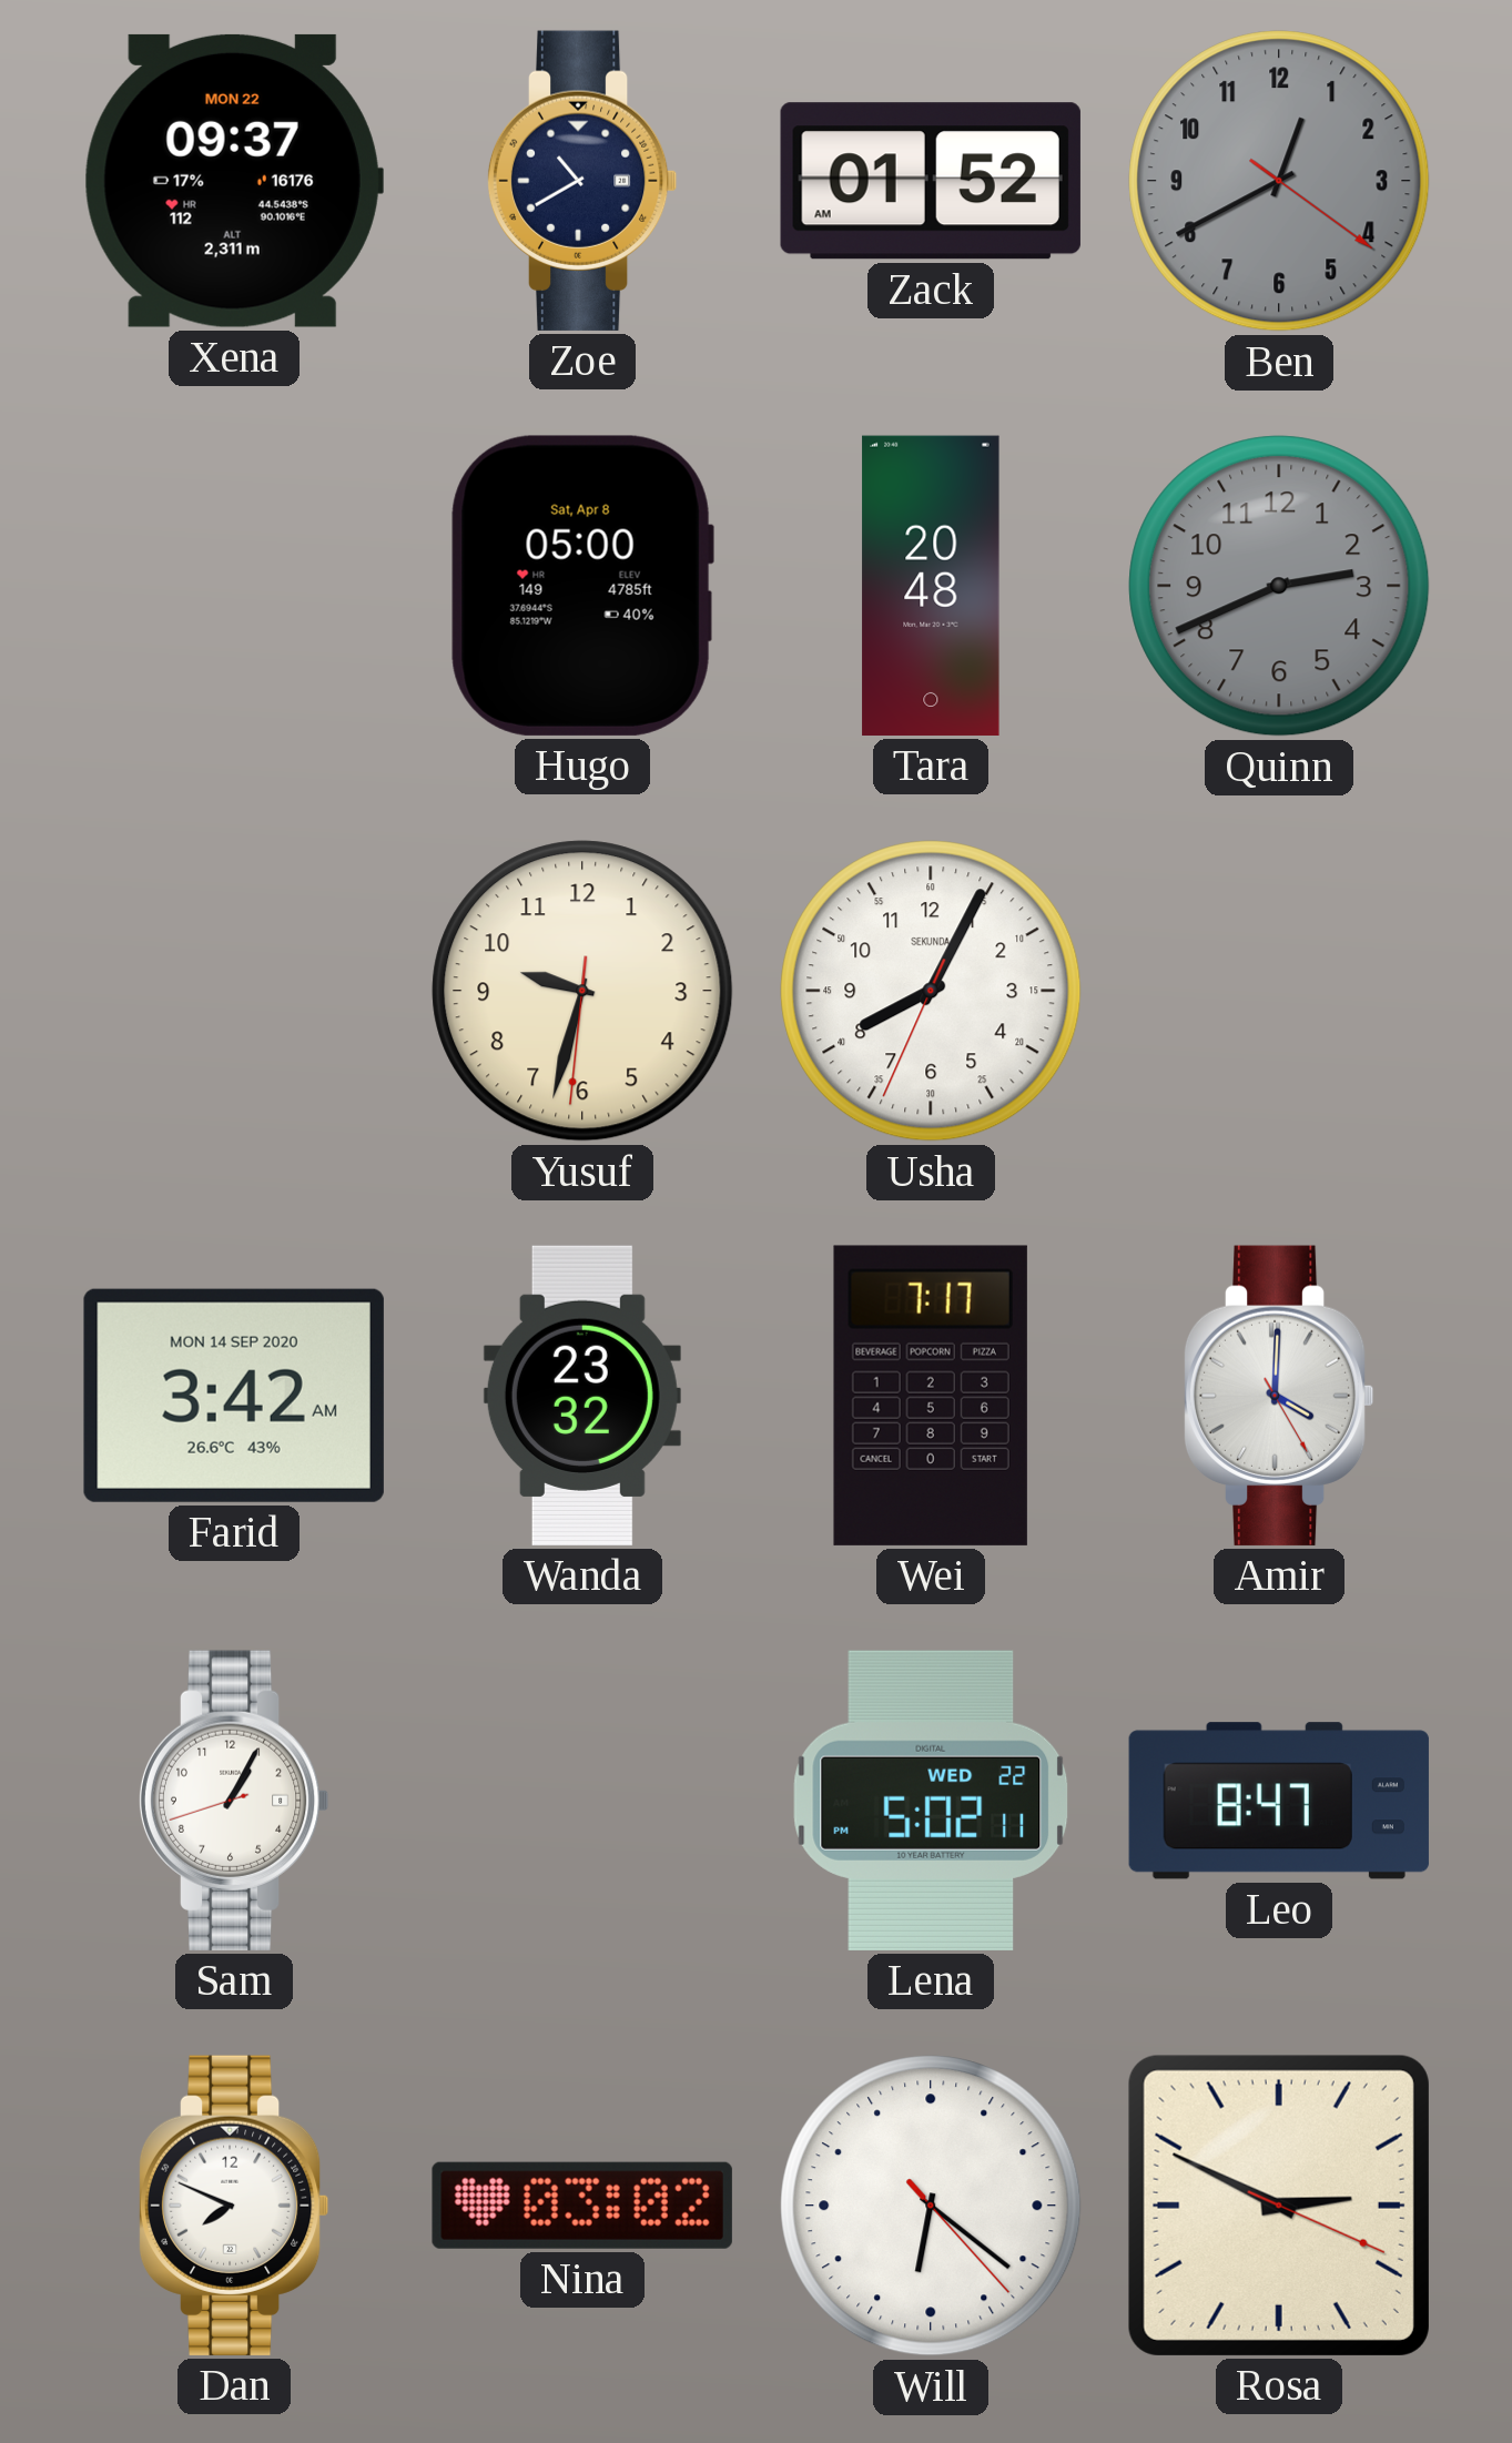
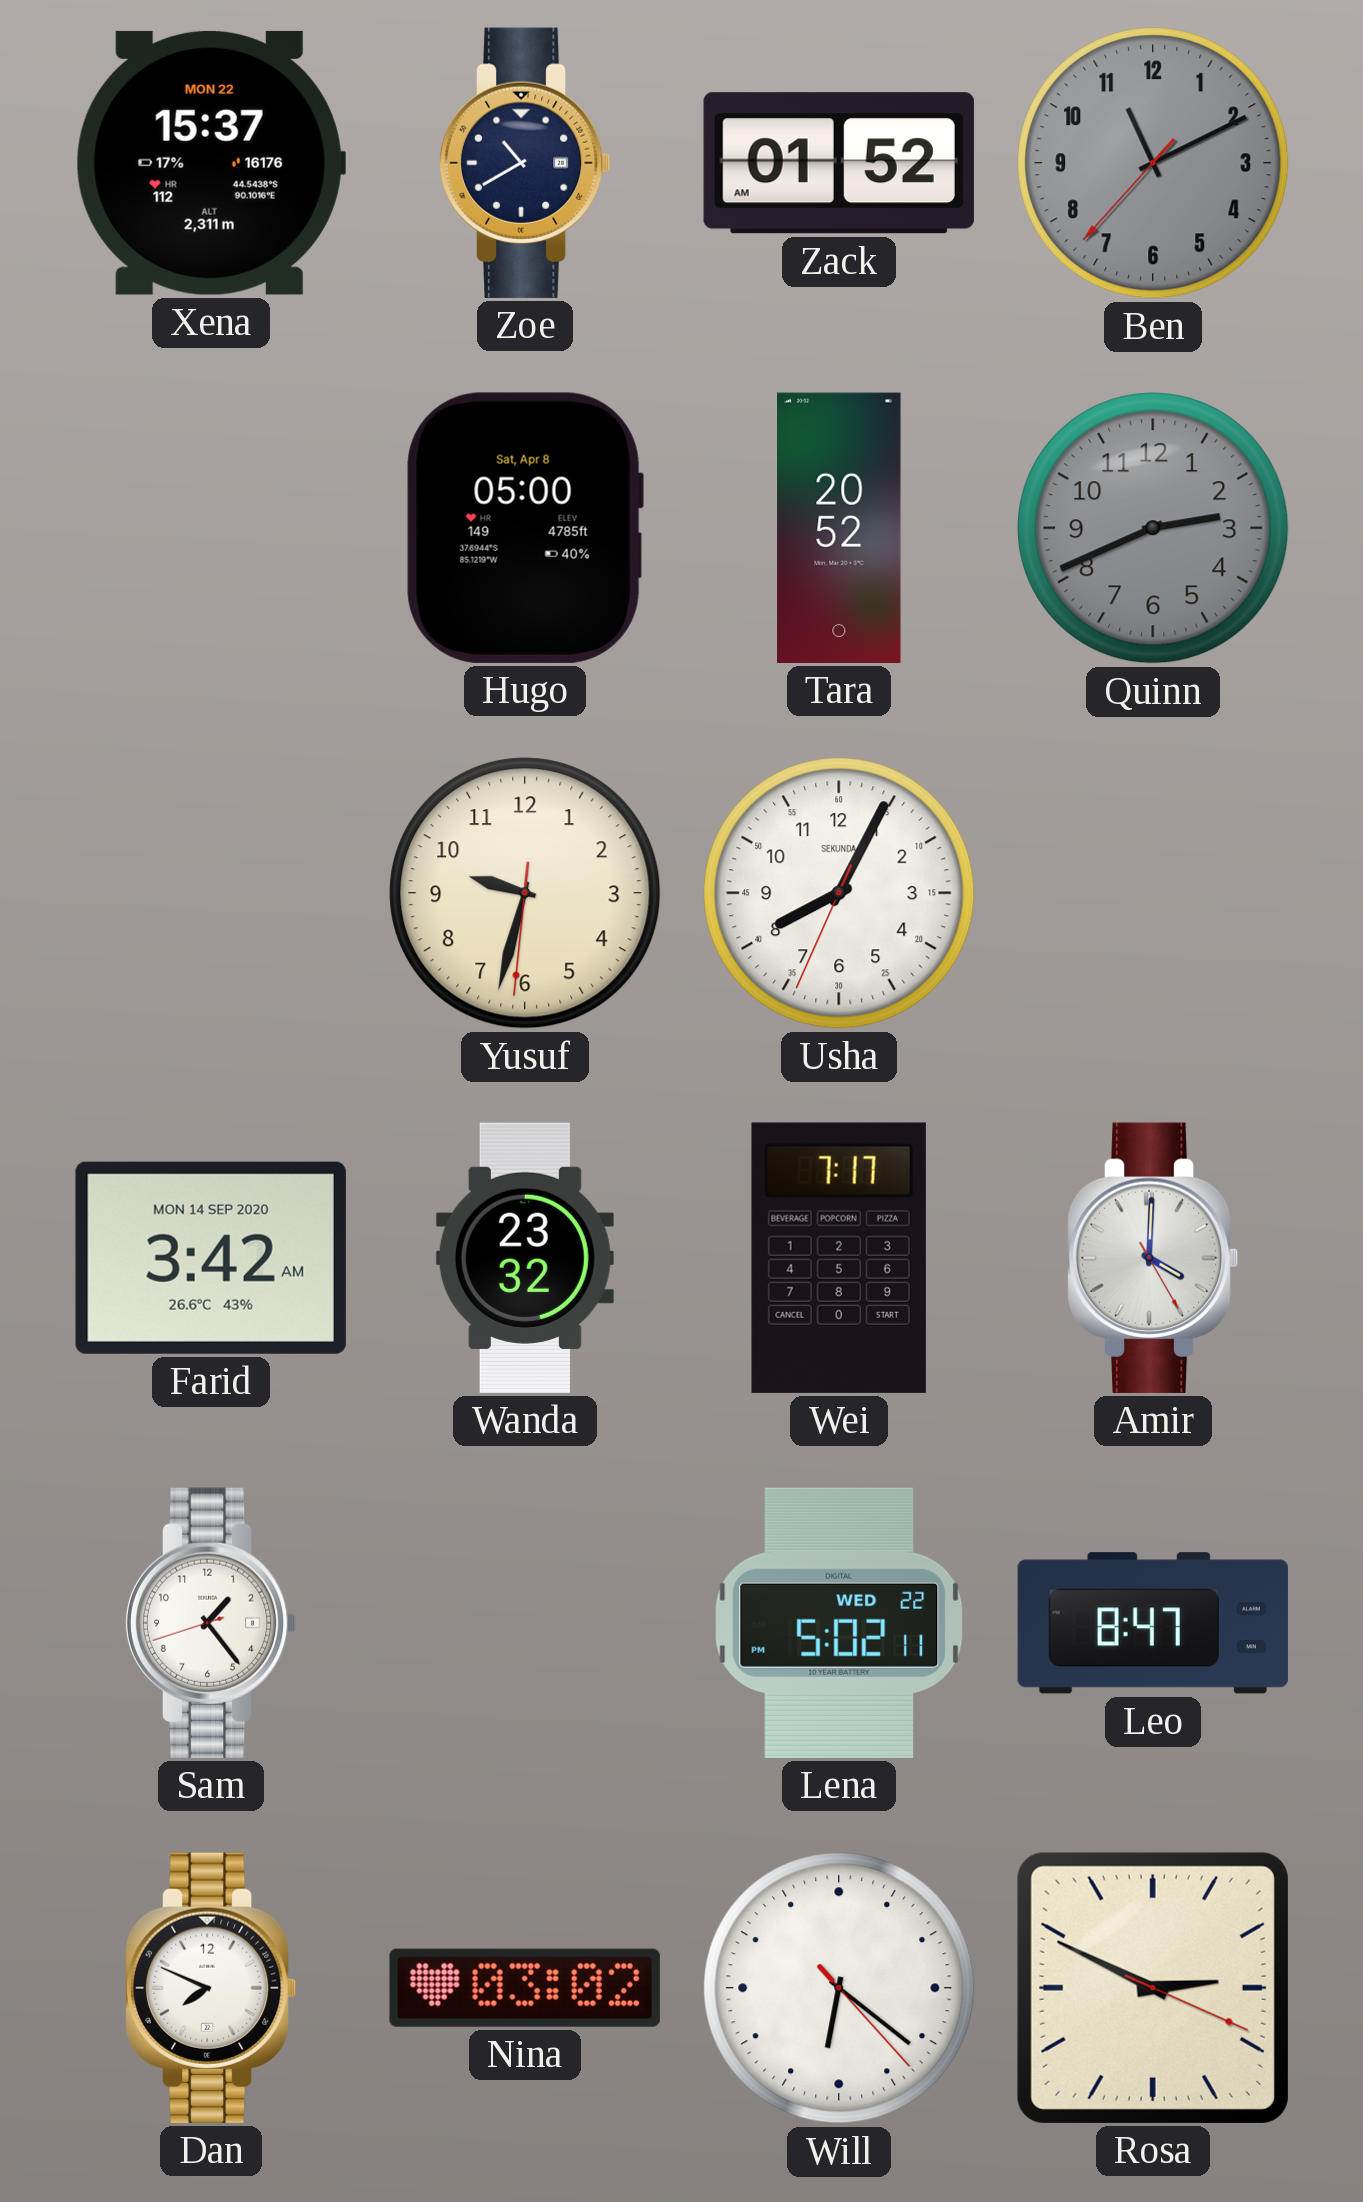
Xena: 09:37 -> 15:37
Ben: 12:40 -> 11:10
Tara: 20:48 -> 20:52
Sam: 1:04 -> 1:23
